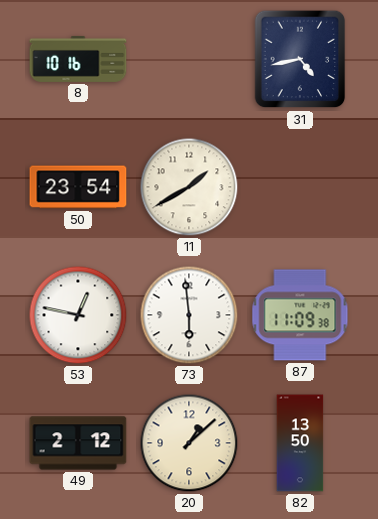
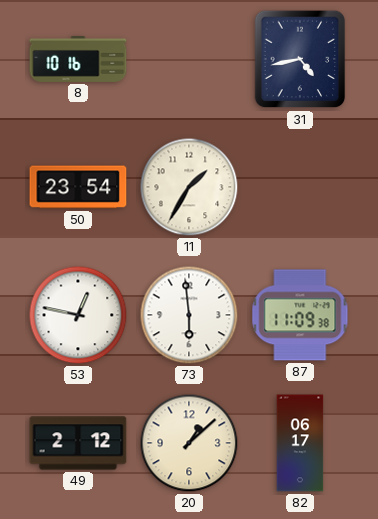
11: 1:40 -> 1:35
82: 13:50 -> 06:17
